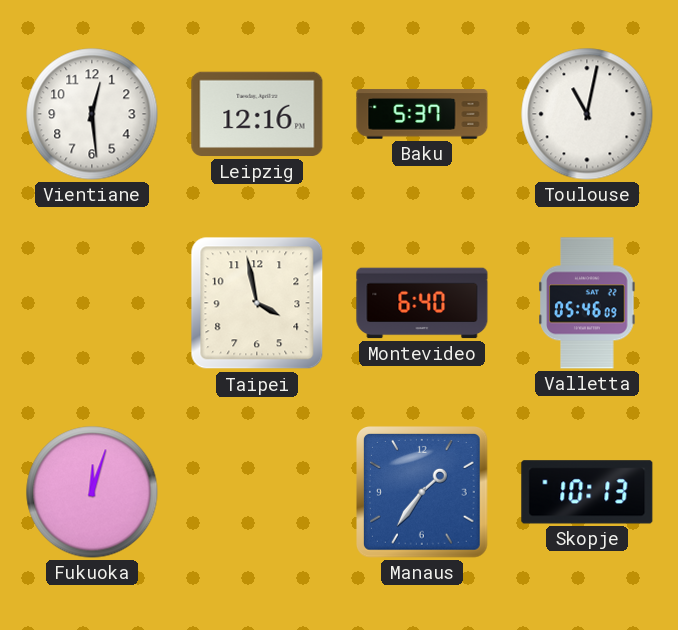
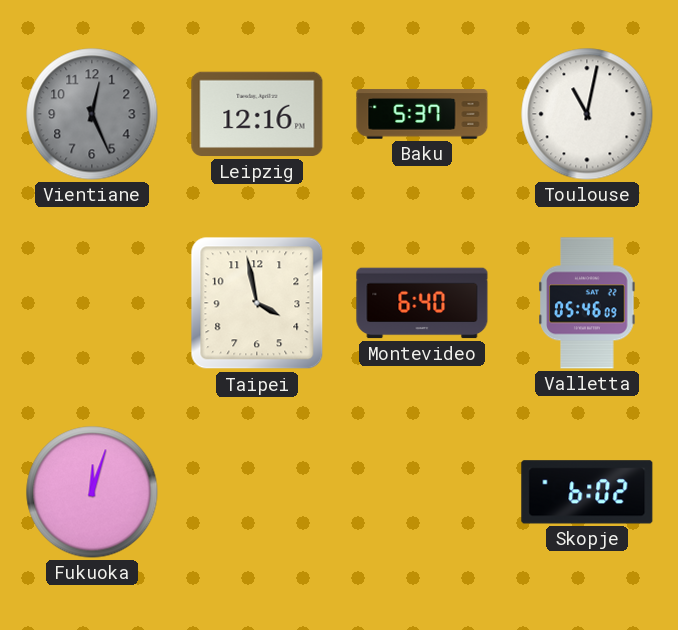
Vientiane: 12:29 -> 12:26
Vientiane dial: white -> grey
Manaus: 1:36 -> none
Skopje: 10:13 -> 6:02
